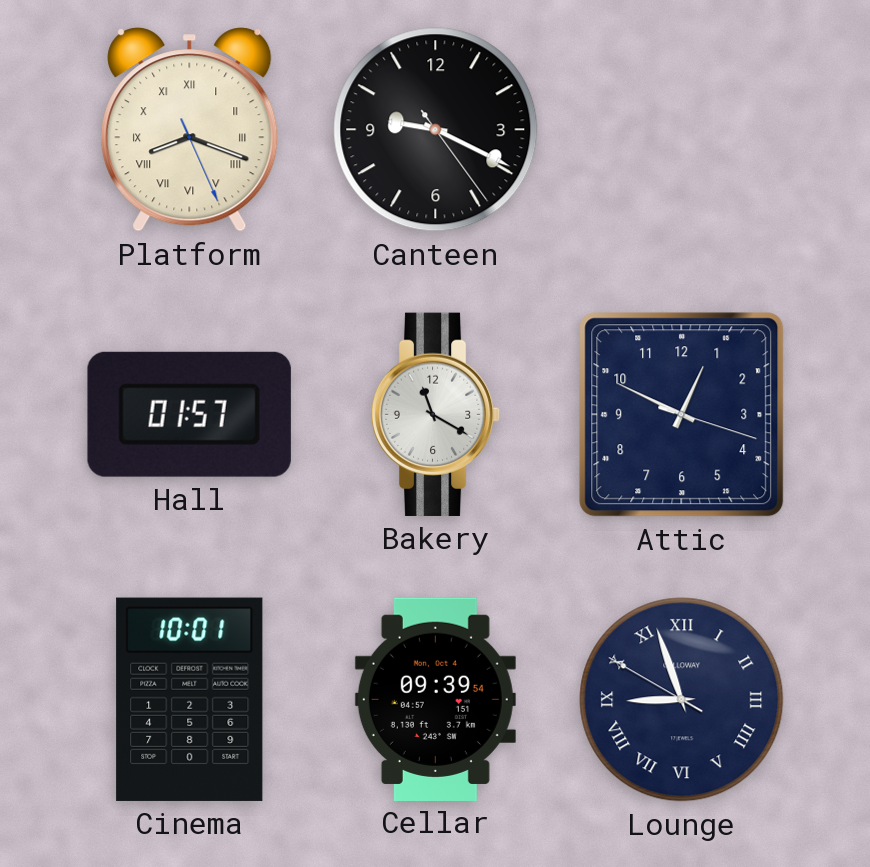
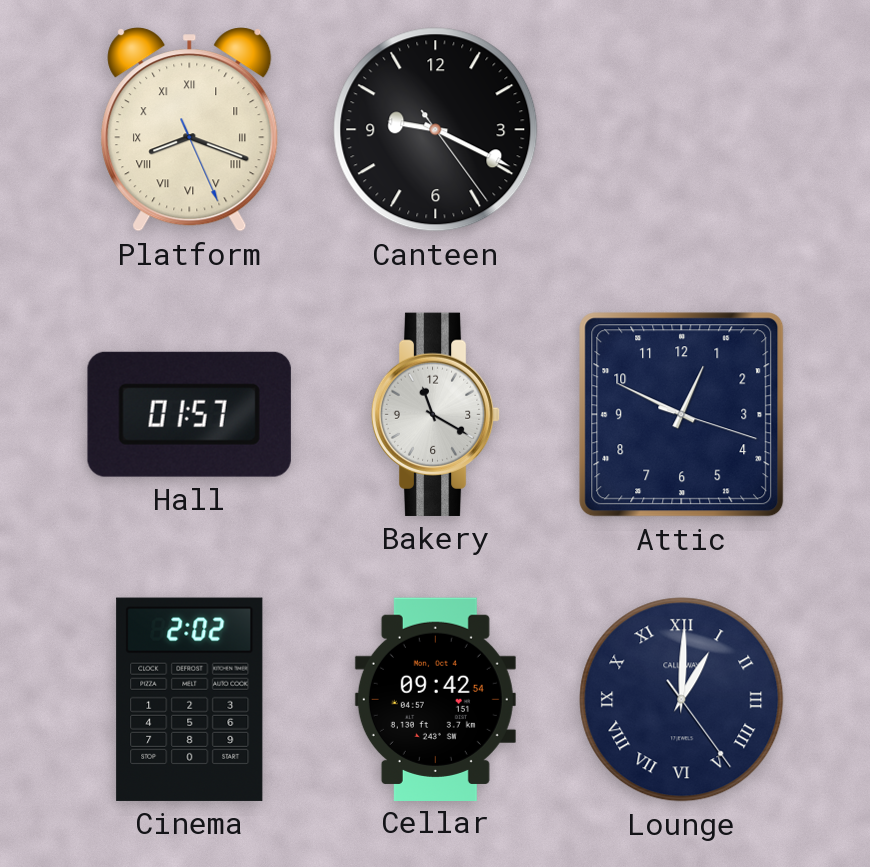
Cinema: 10:01 -> 2:02
Cellar: 09:39 -> 09:42
Lounge: 8:56 -> 1:00
